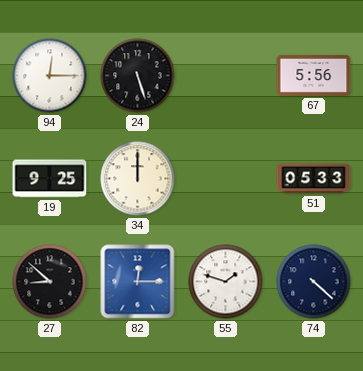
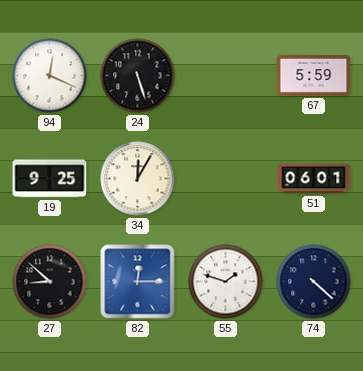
94: 12:15 -> 12:19
67: 5:56 -> 5:59
34: 12:00 -> 12:05
51: 05:33 -> 06:01
